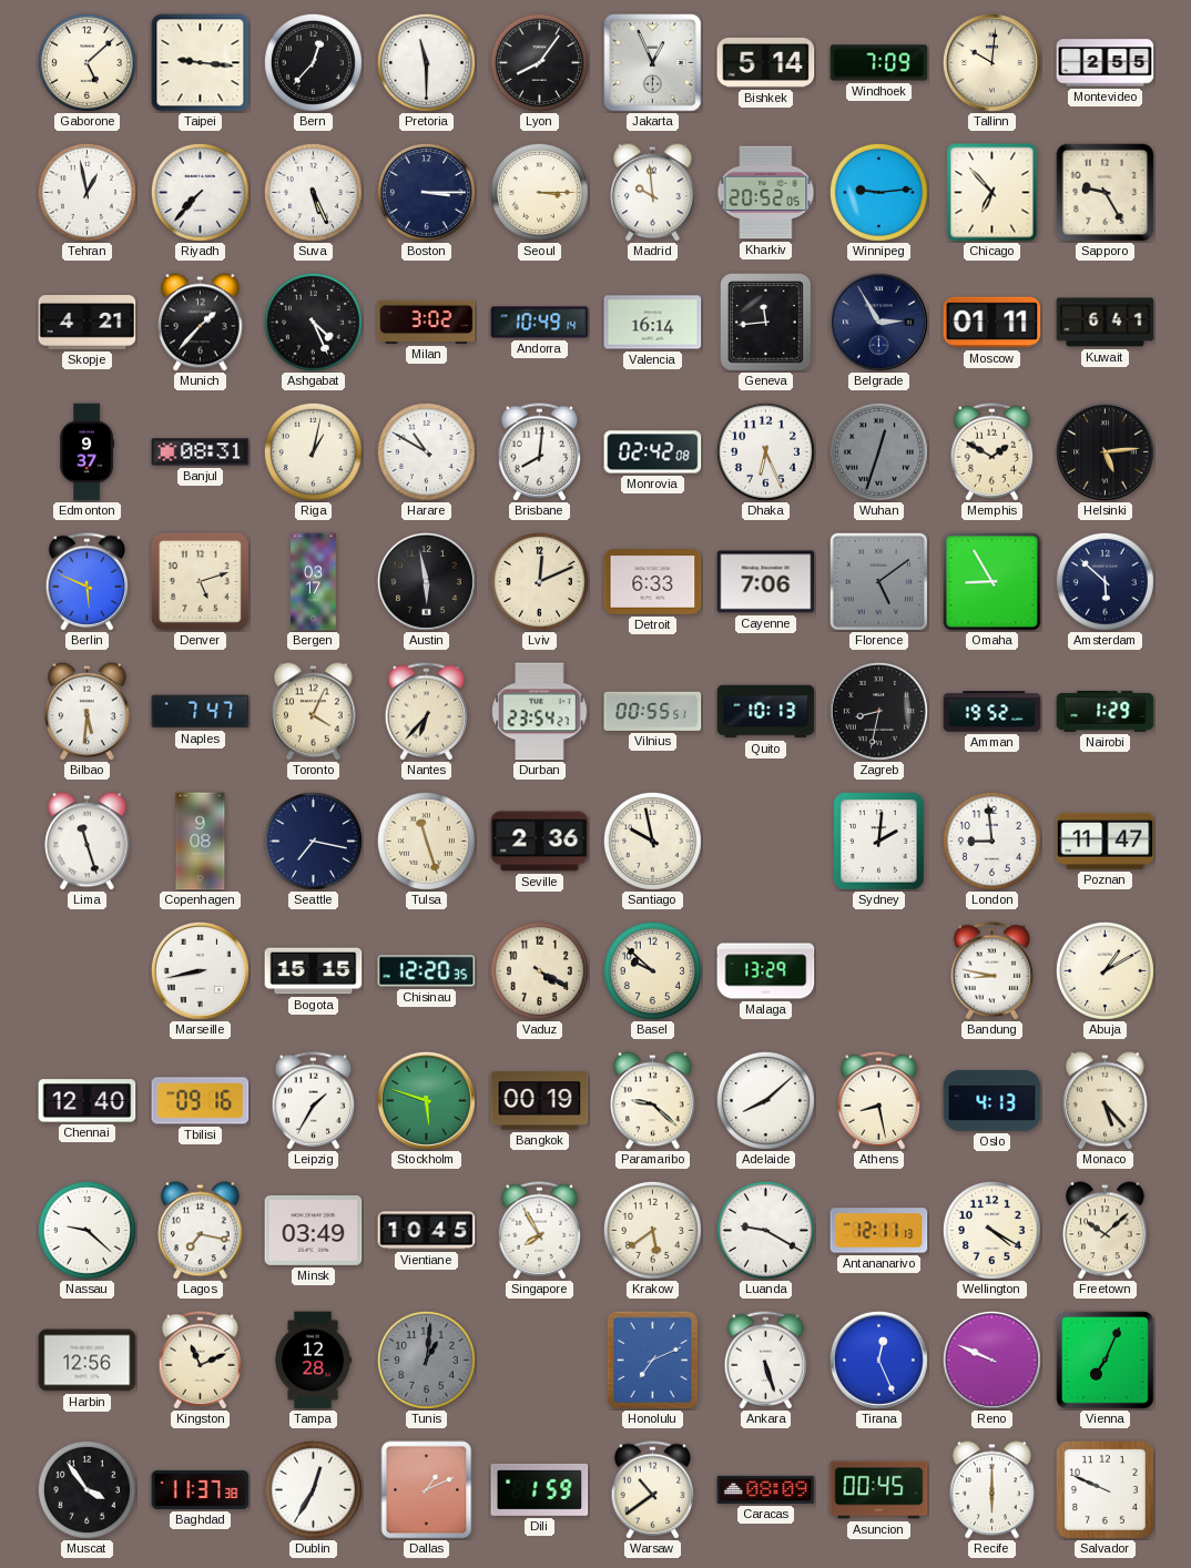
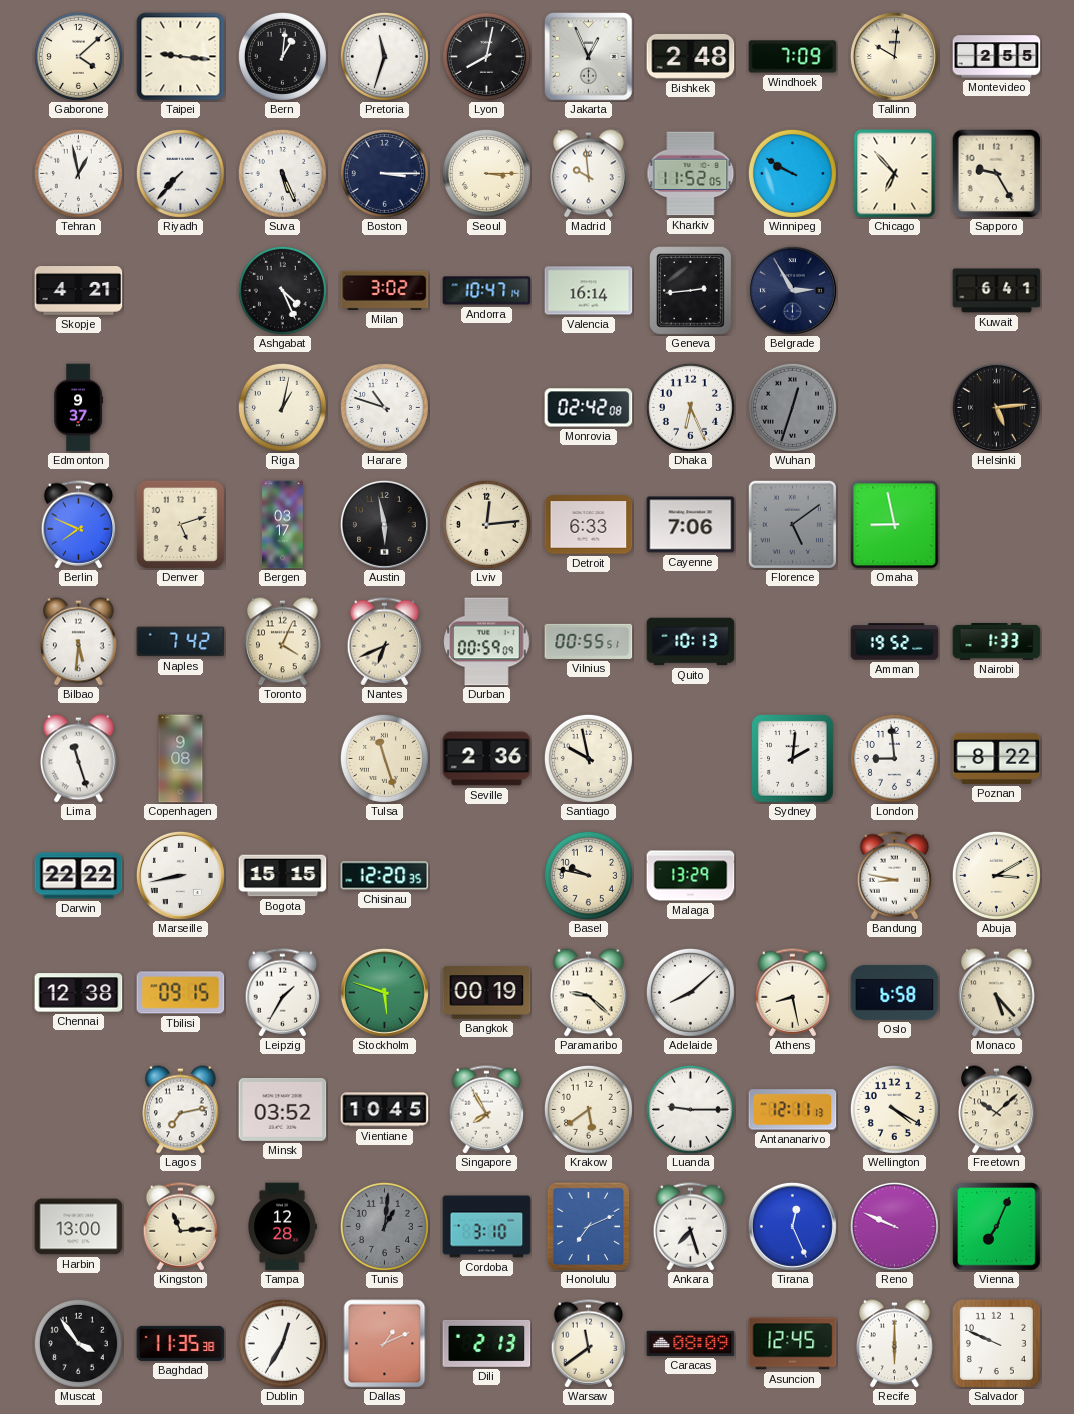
Gaborone: 5:08 -> 4:08
Bern: 12:37 -> 1:01
Pretoria: 11:30 -> 11:33
Lyon: 8:06 -> 8:02
Bishkek: 5:14 -> 2:48
Kharkiv: 20:52 -> 11:52
Winnipeg: 9:14 -> 9:50
Munich: 1:37 -> none
Andorra: 10:49 -> 10:47
Geneva: 11:44 -> 2:44
Moscow: 01:11 -> none
Banjul: 08:31 -> none
Harare: 10:50 -> 10:48
Brisbane: 8:01 -> none
Memphis: 1:50 -> none
Berlin: 5:49 -> 7:49
Lviv: 12:11 -> 12:14
Omaha: 8:55 -> 8:58
Amsterdam: 5:52 -> none
Naples: 7:47 -> 7:42
Nantes: 6:37 -> 6:41
Durban: 23:54 -> 00:59
Zagreb: 8:32 -> none
Nairobi: 1:29 -> 1:33
Seattle: 7:17 -> none
Poznan: 11:47 -> 8:22
Darwin: none -> 22:22
Vaduz: 4:20 -> none
Basel: 9:52 -> 9:47
Abuja: 1:10 -> 3:10
Chennai: 12:40 -> 12:38
Tbilisi: 09:16 -> 09:15
Oslo: 4:13 -> 6:58
Nassau: 9:22 -> none
Lagos: 7:17 -> 7:13
Minsk: 03:49 -> 03:52
Luanda: 9:20 -> 9:15
Harbin: 12:56 -> 13:00
Kingston: 11:11 -> 11:14
Cordoba: none -> 3:10
Ankara: 5:27 -> 7:27
Baghdad: 11:37 -> 11:35
Dili: 1:59 -> 2:13
Warsaw: 10:39 -> 11:39
Asuncion: 00:45 -> 12:45
